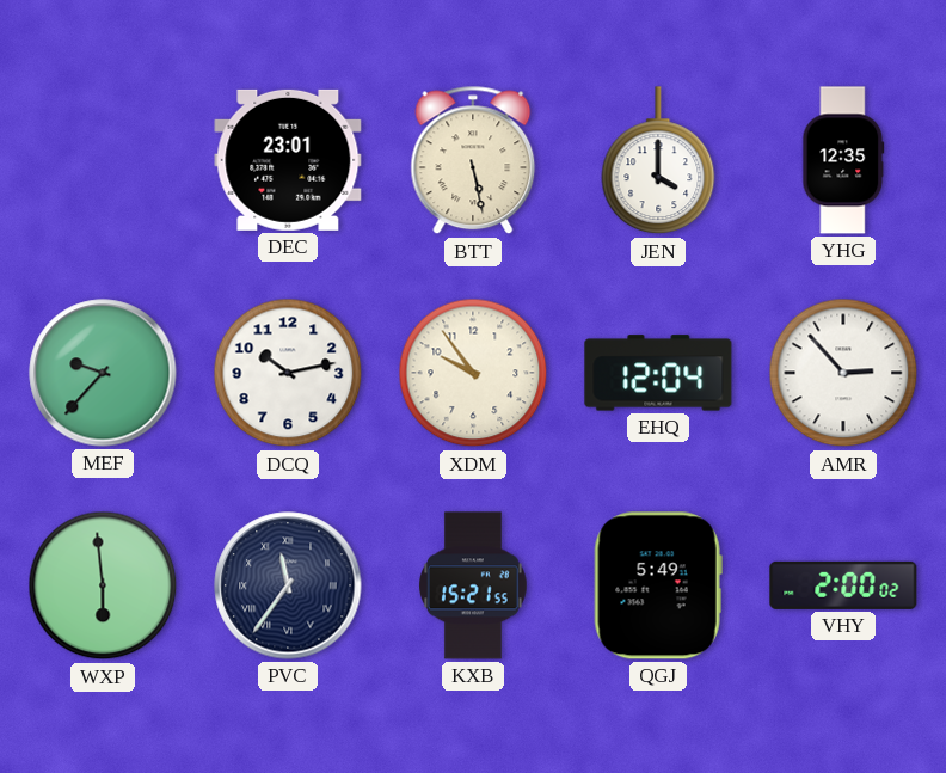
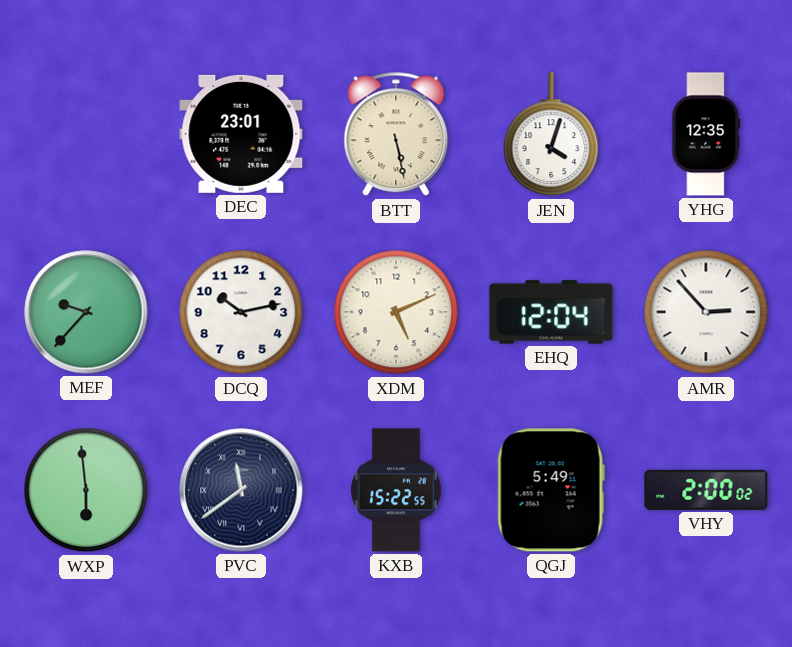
JEN: 4:00 -> 4:03
XDM: 9:54 -> 5:11
PVC: 11:36 -> 11:39
KXB: 15:21 -> 15:22
